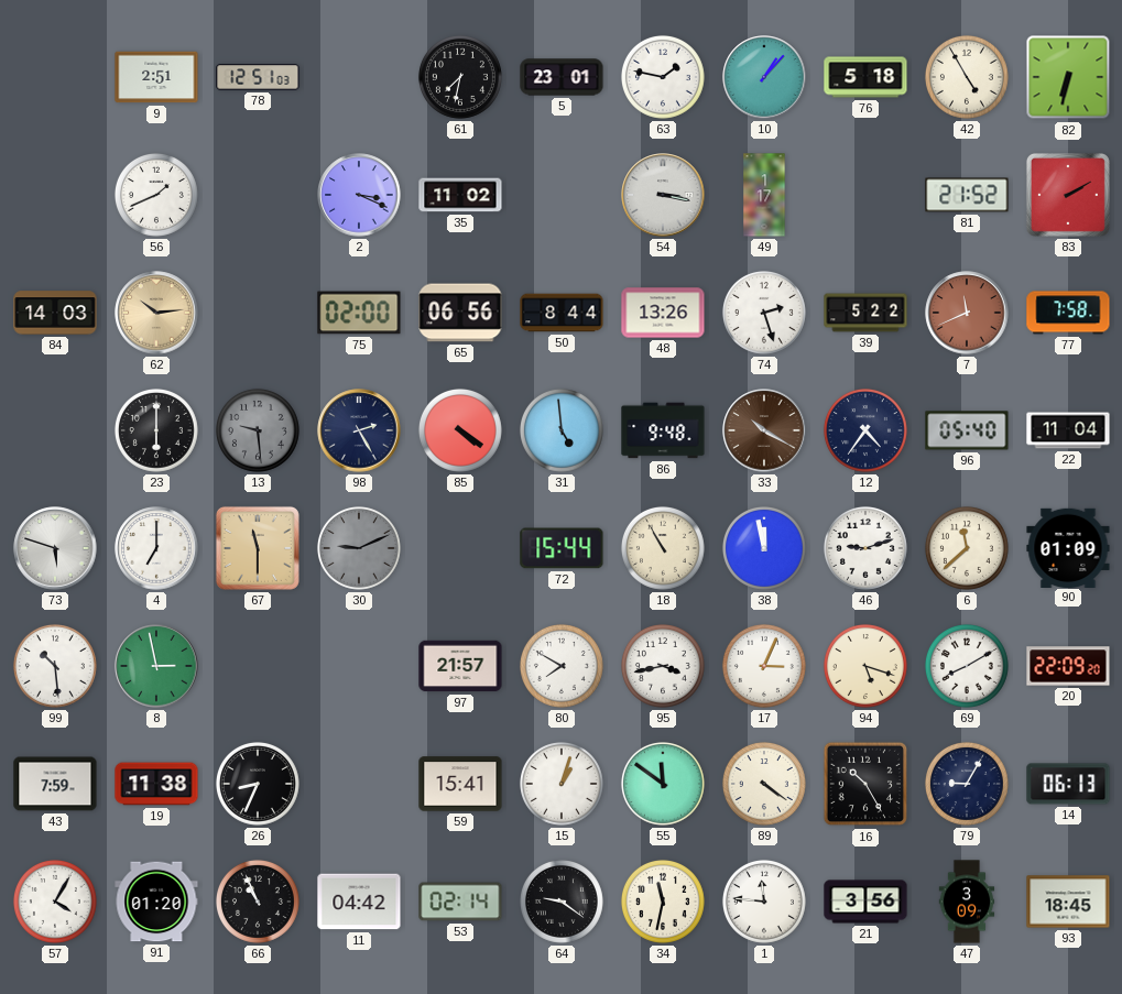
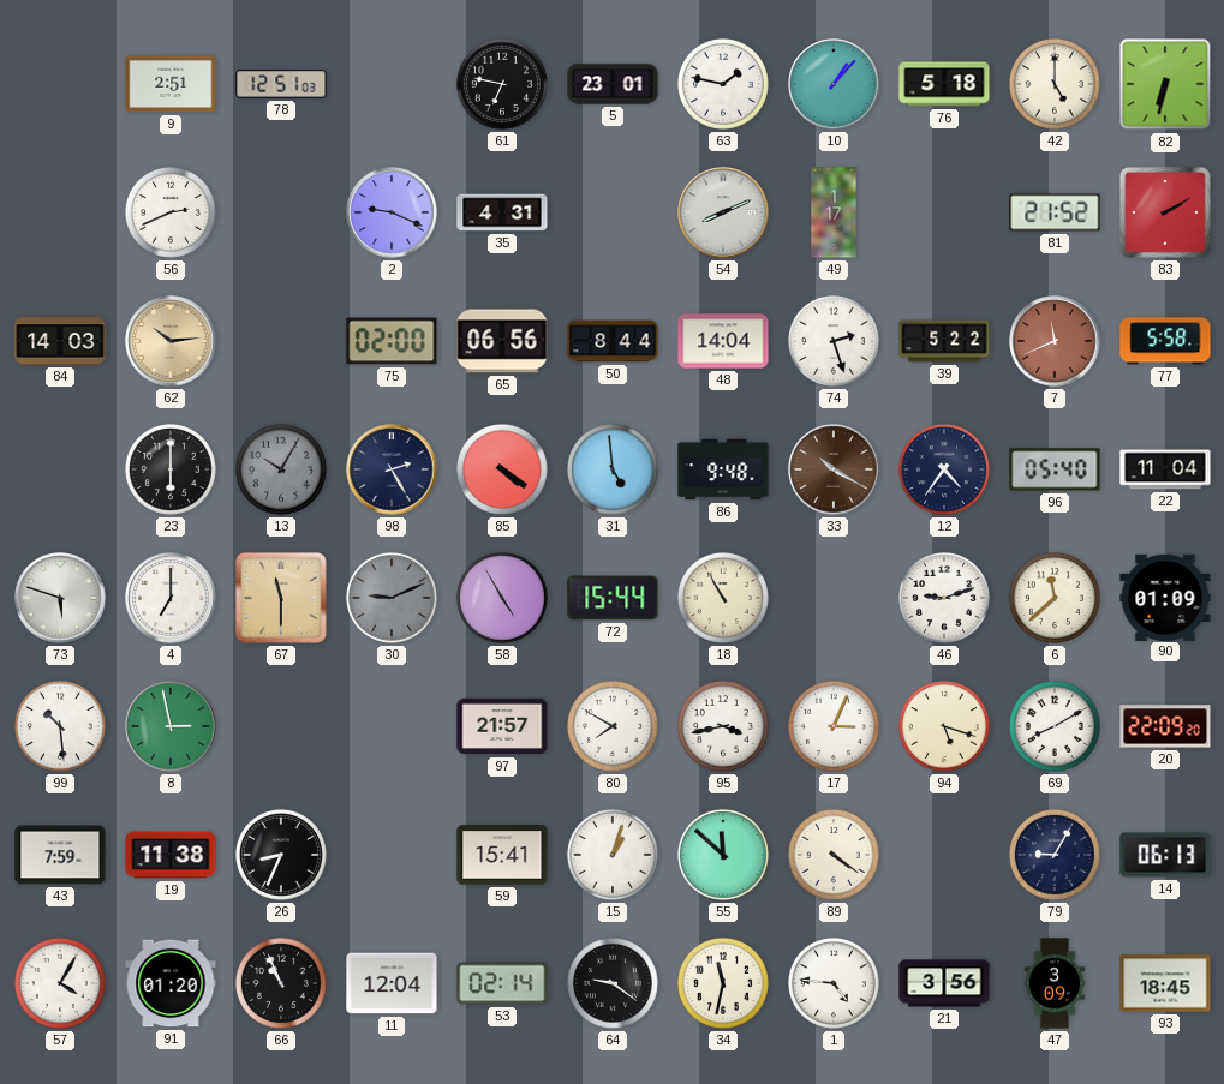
61: 7:32 -> 6:47
42: 4:55 -> 5:00
56: 1:41 -> 2:41
2: 3:19 -> 9:19
35: 11:02 -> 4:31
54: 3:17 -> 8:11
48: 13:26 -> 14:04
77: 7:58 -> 5:58
13: 9:29 -> 10:05
58: none -> 4:55
38: 11:58 -> none
55: 11:51 -> 11:52
16: 10:25 -> none
11: 04:42 -> 12:04
1: 11:46 -> 4:46
